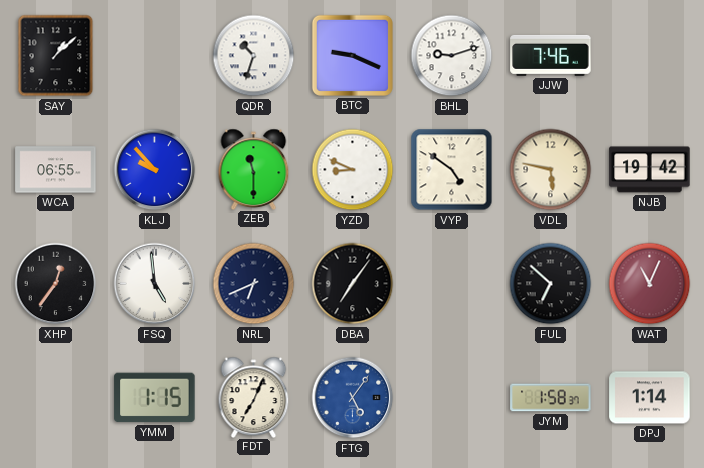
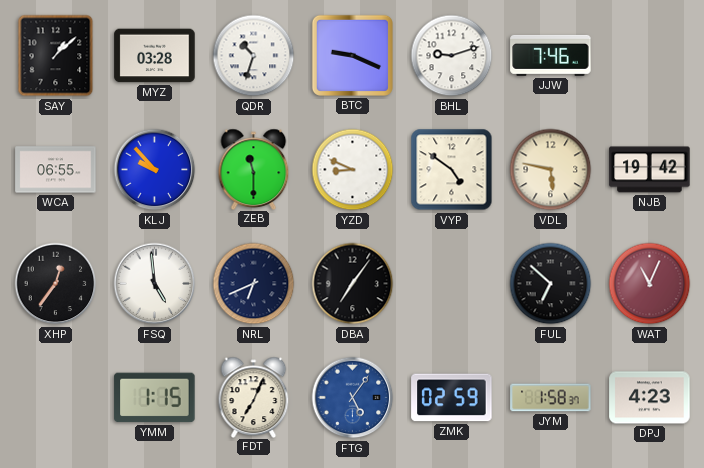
MYZ: none -> 03:28
ZMK: none -> 02:59
DPJ: 1:14 -> 4:23
